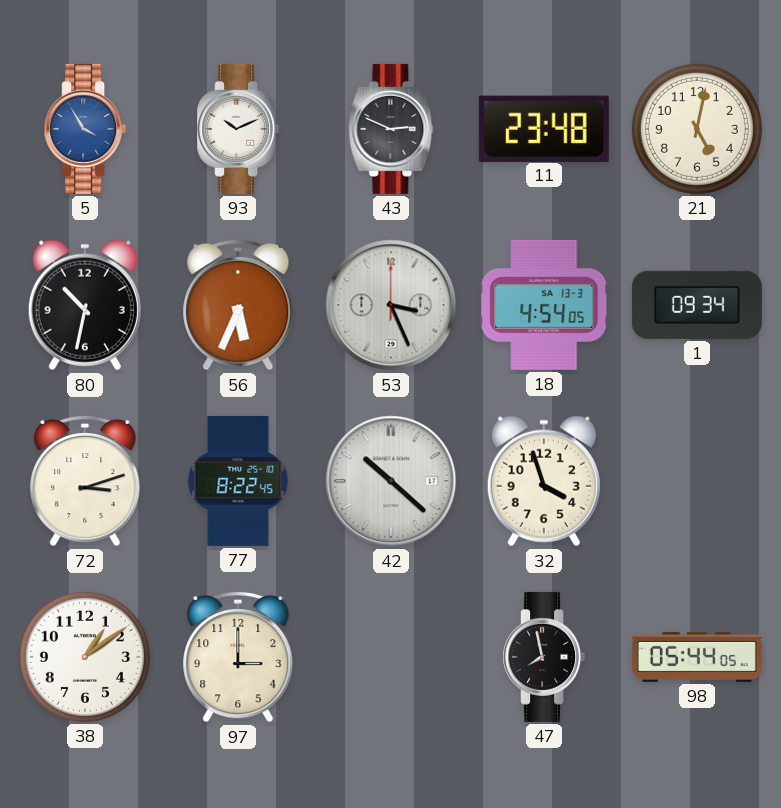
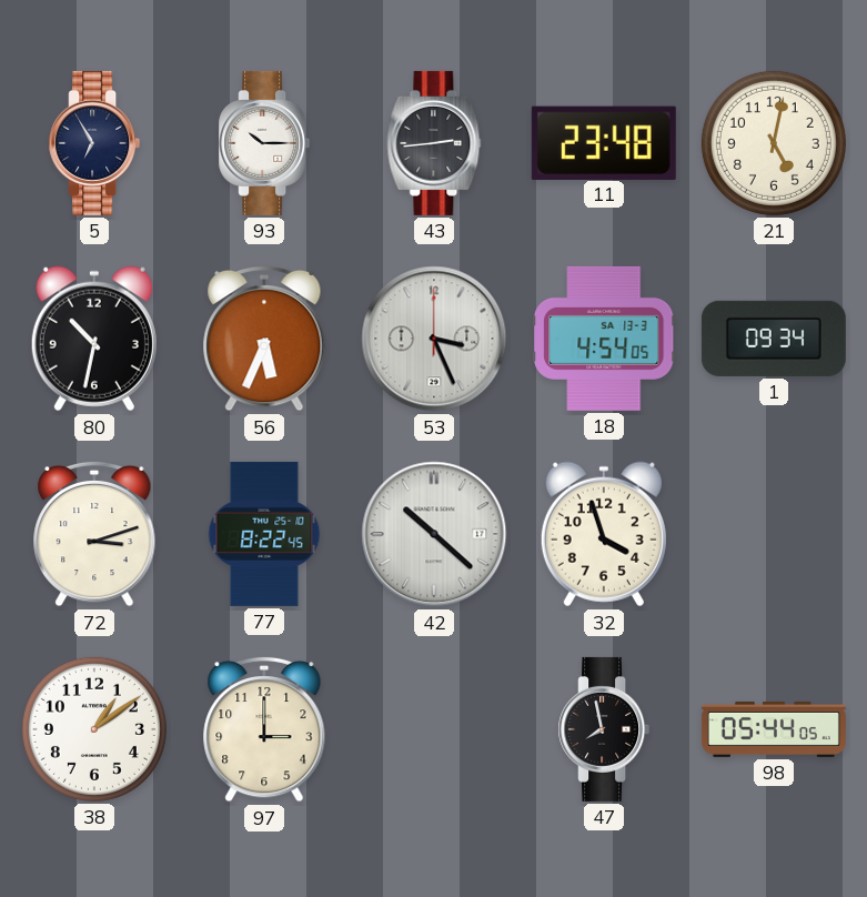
5: 3:55 -> 6:55
5 dial: blue -> navy
93: 10:11 -> 10:15
43: 2:49 -> 2:44
